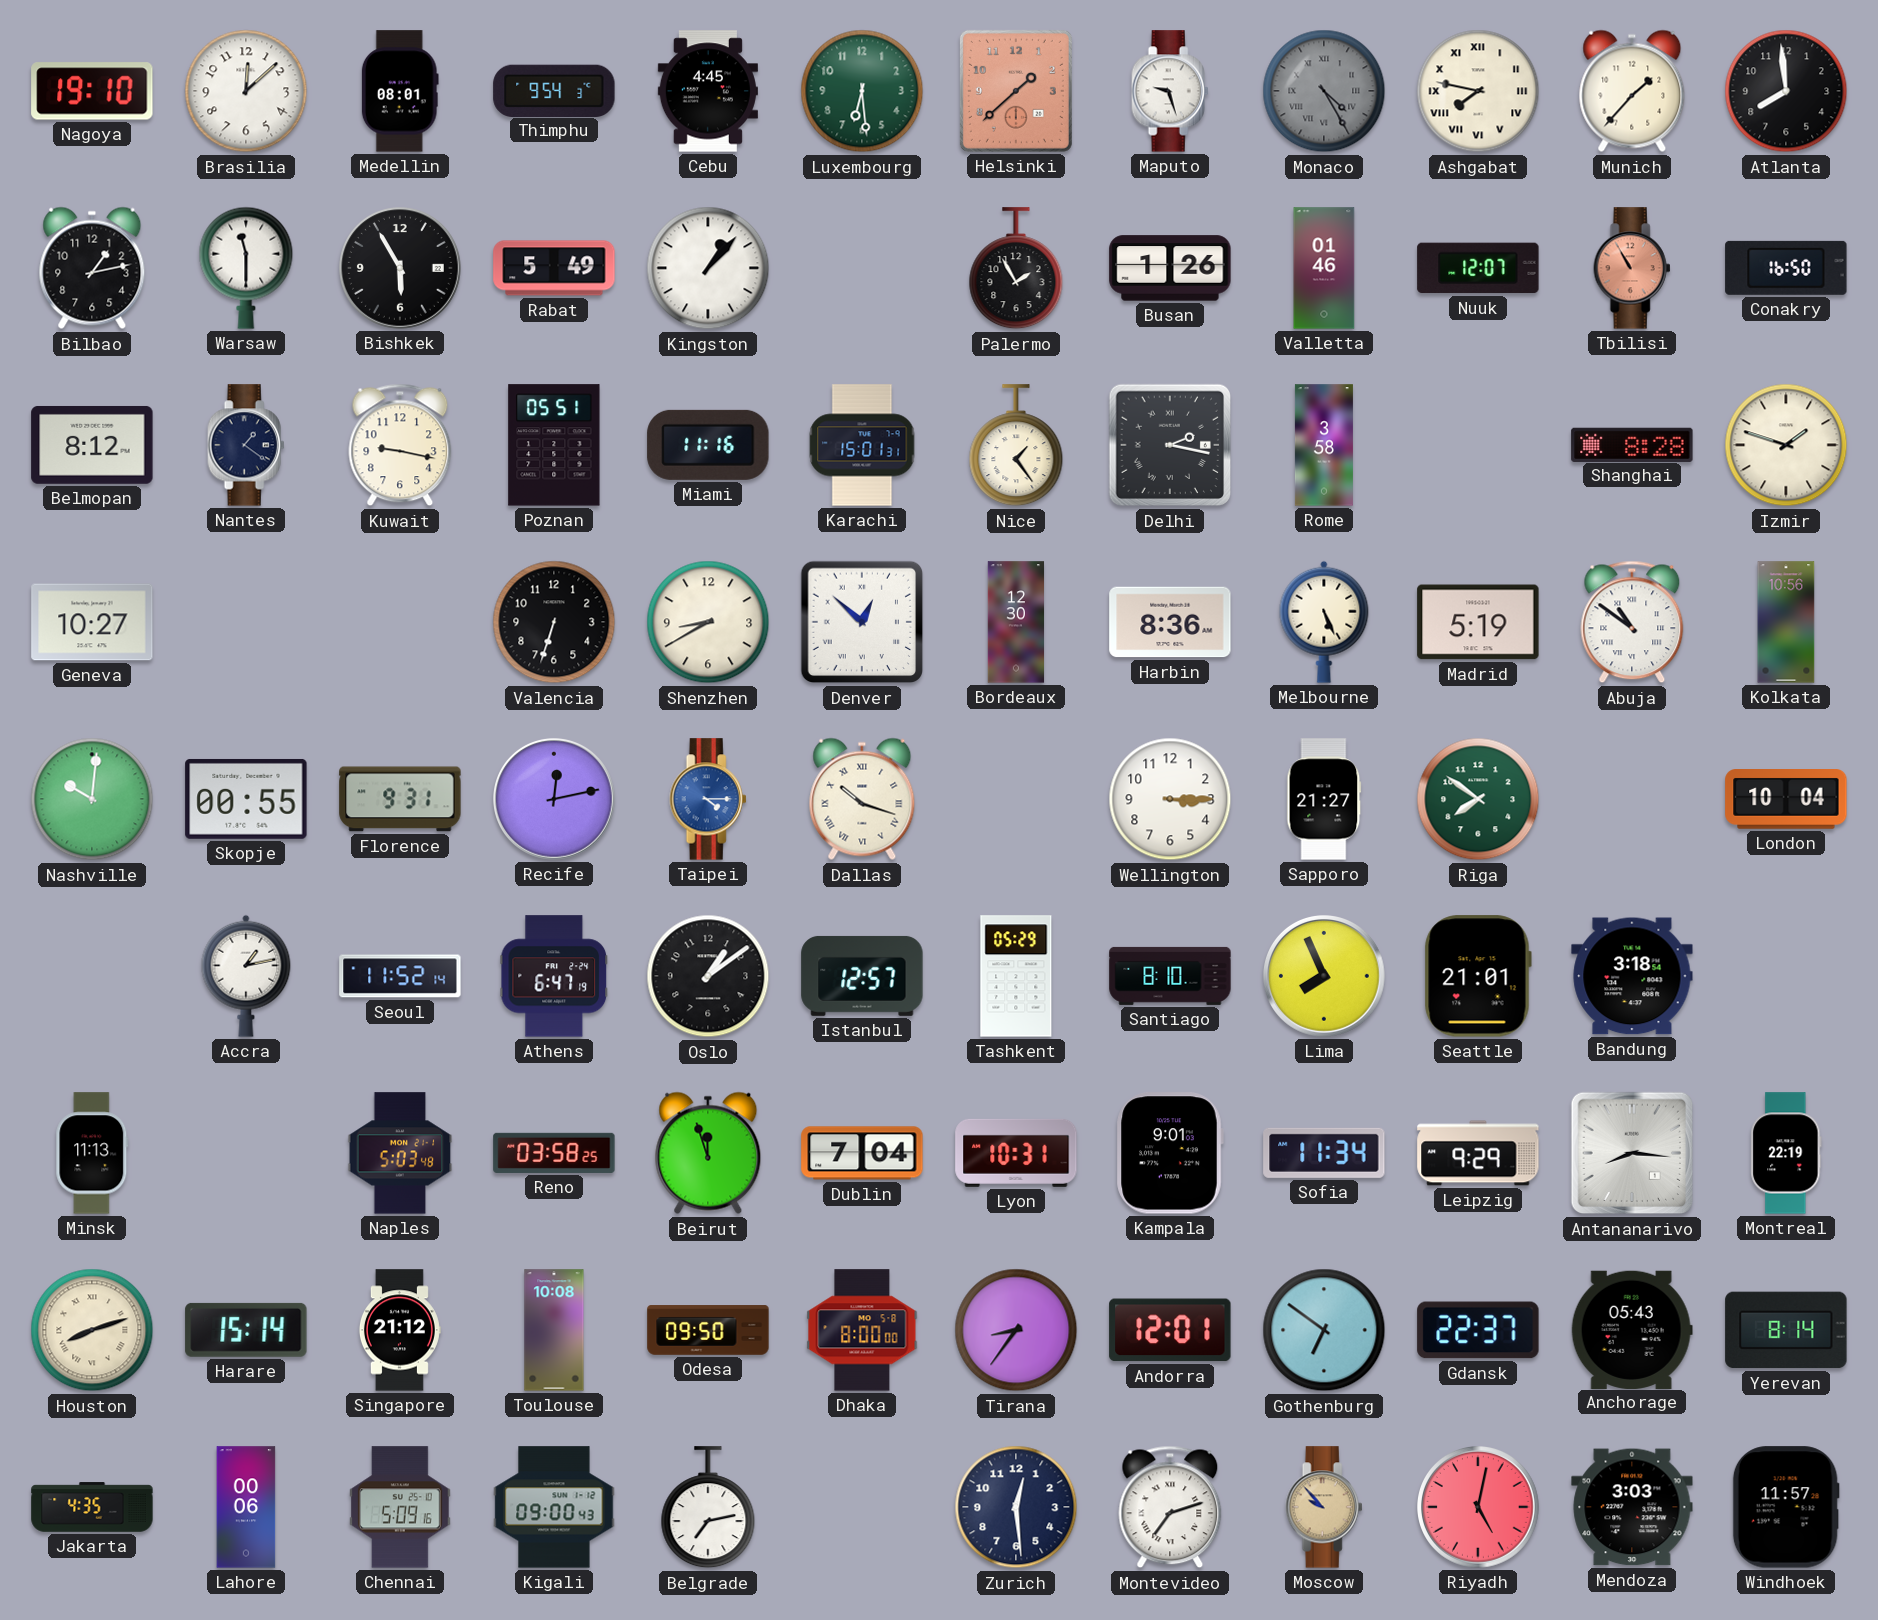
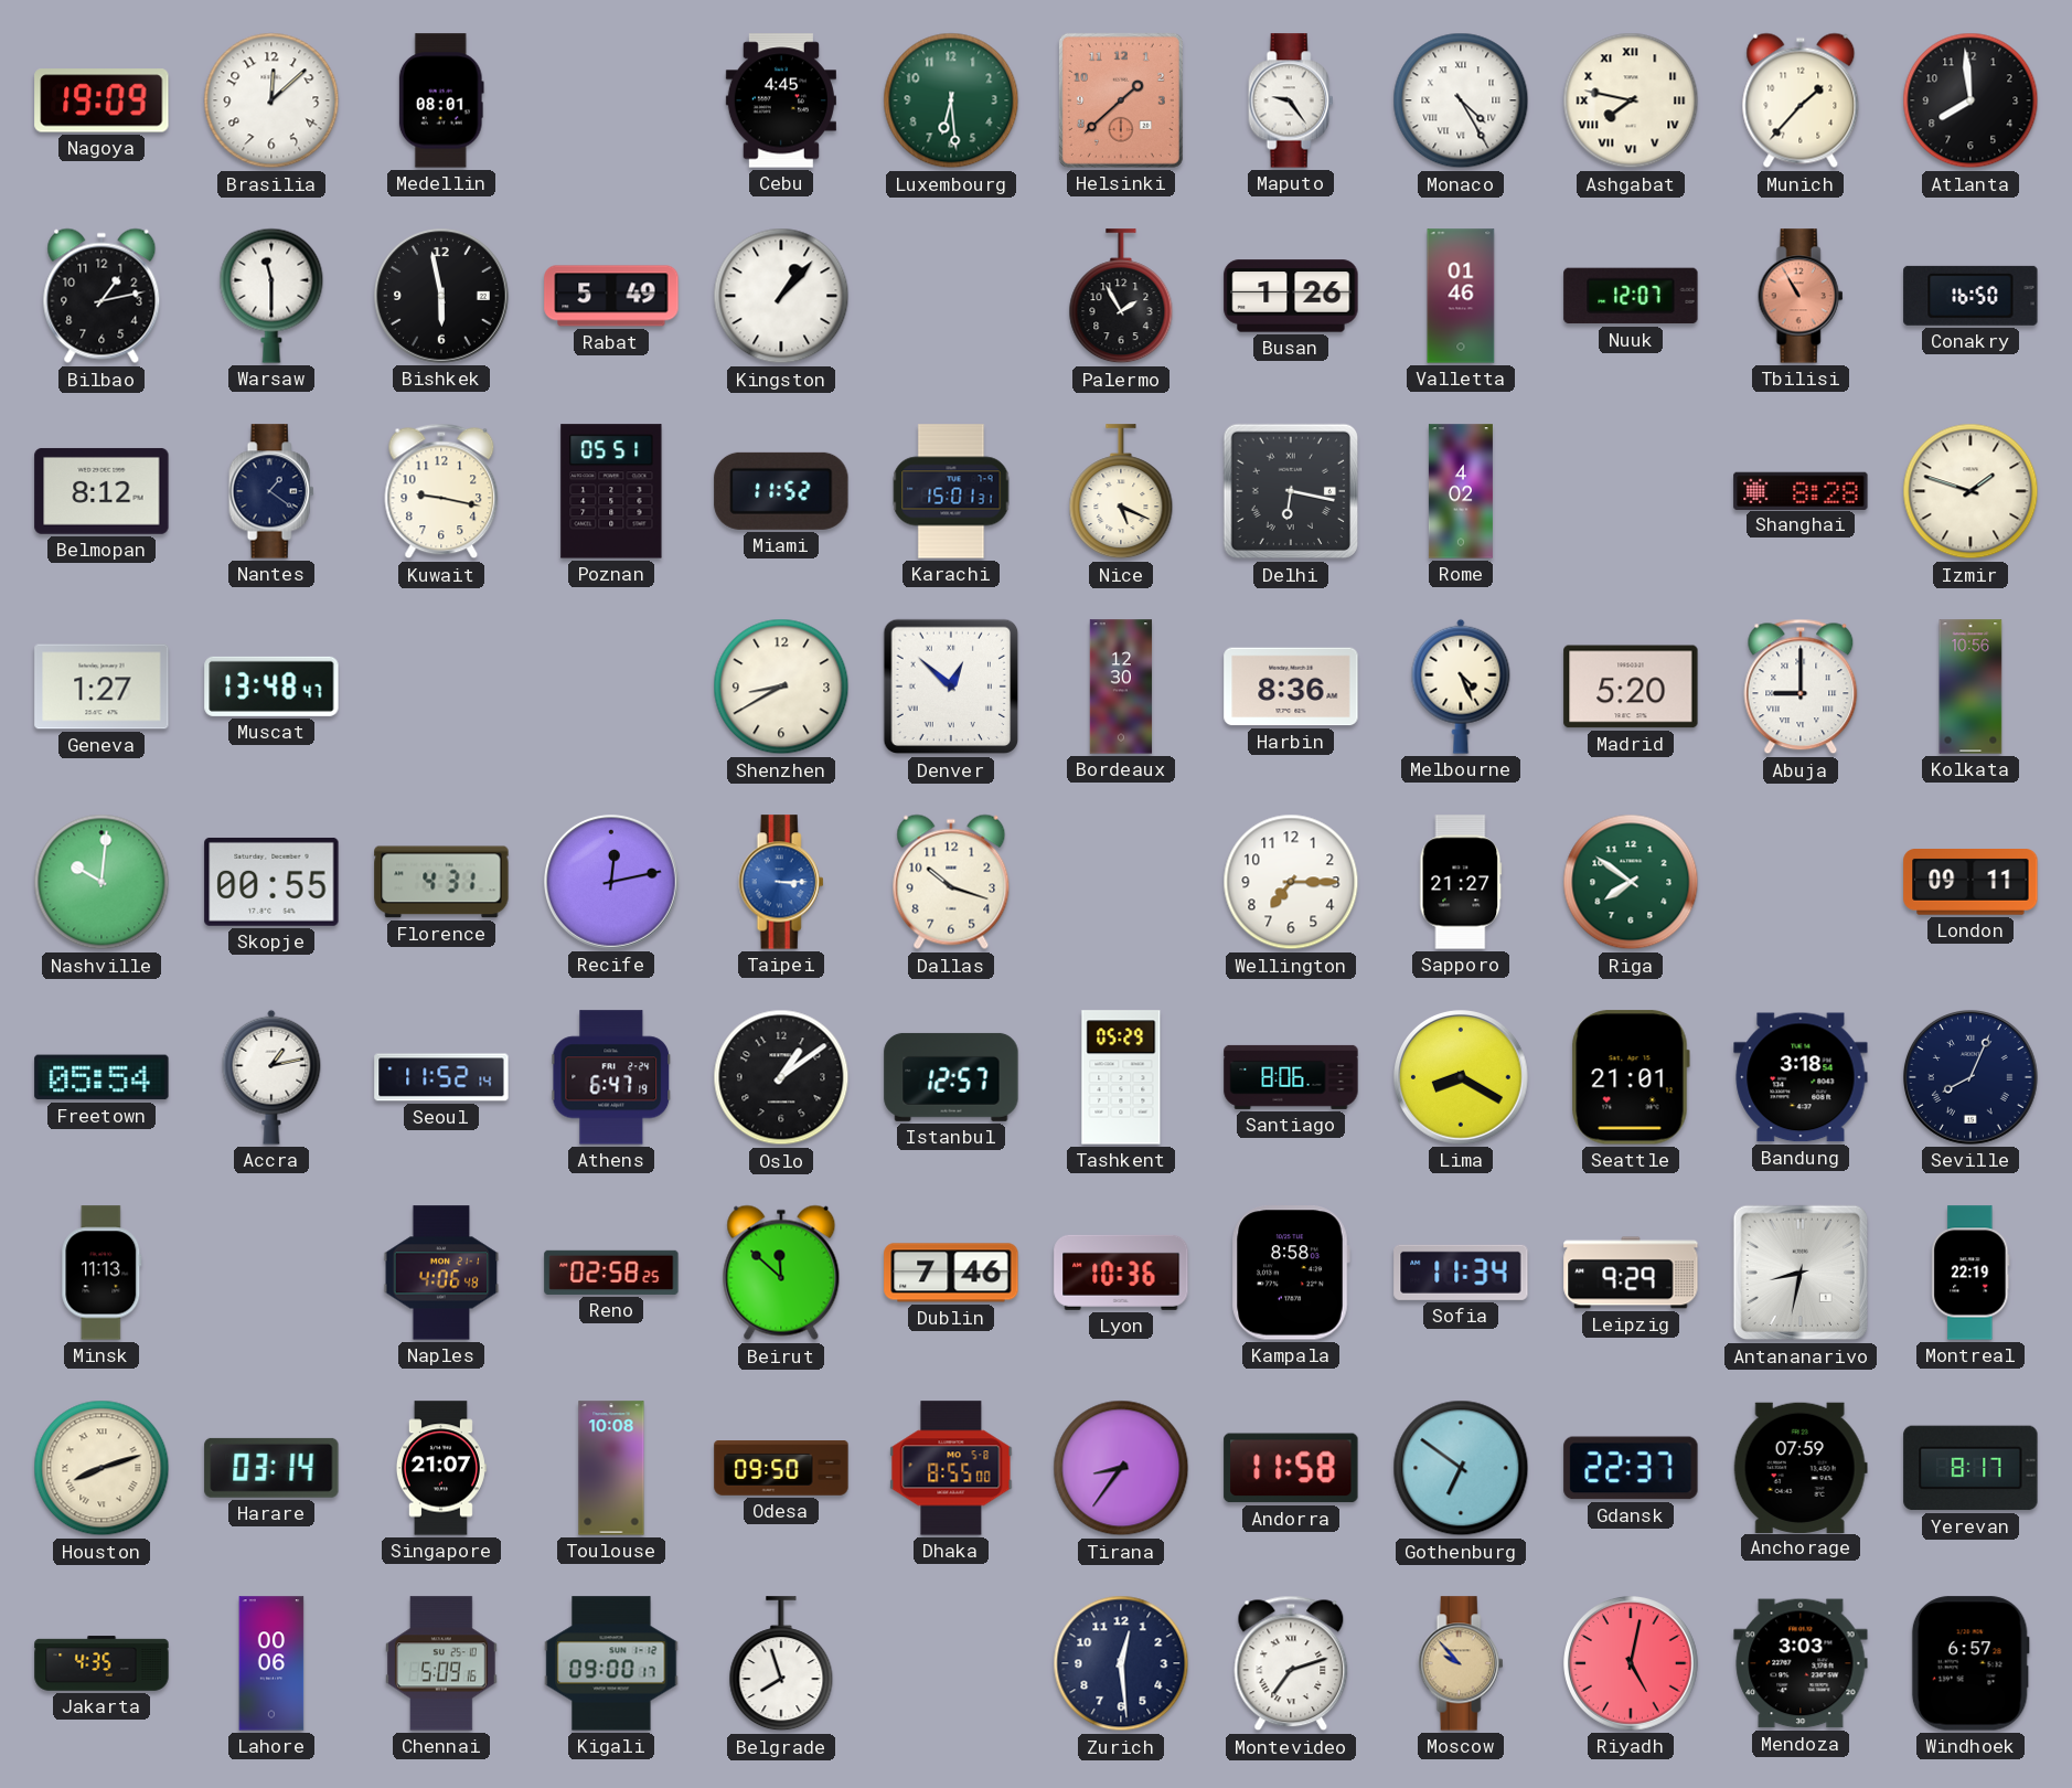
Nagoya: 19:10 -> 19:09
Thimphu: 9:54 -> none
Maputo: 9:27 -> 9:24
Monaco dial: grey -> white
Bishkek: 5:55 -> 5:58
Miami: 11:16 -> 11:52
Nice: 1:24 -> 5:19
Delhi: 2:17 -> 6:17
Rome: 3:58 -> 4:02
Geneva: 10:27 -> 1:27
Muscat: none -> 13:48
Valencia: 6:33 -> none
Melbourne: 5:26 -> 4:26
Madrid: 5:19 -> 5:20
Abuja: 10:51 -> 9:00
Florence: 9:31 -> 4:31
Taipei: 4:15 -> 3:15
Dallas numerals: Roman -> Arabic
Wellington: 3:15 -> 7:15
London: 10:04 -> 09:11
Freetown: none -> 05:54
Santiago: 8:10 -> 8:06
Lima: 7:56 -> 8:20
Seville: none -> 8:04
Naples: 5:03 -> 4:06
Reno: 03:58 -> 02:58
Beirut: 11:57 -> 11:52
Dublin: 7:04 -> 7:46
Lyon: 10:31 -> 10:36
Kampala: 9:01 -> 8:58
Antananarivo: 8:16 -> 8:32
Harare: 15:14 -> 03:14
Singapore: 21:12 -> 21:07
Dhaka: 8:00 -> 8:55
Andorra: 12:01 -> 11:58
Anchorage: 05:43 -> 07:59
Yerevan: 8:14 -> 8:17
Kigali: 09:00:43 -> 09:00:17
Belgrade: 7:13 -> 7:57
Windhoek: 11:57 -> 6:57
